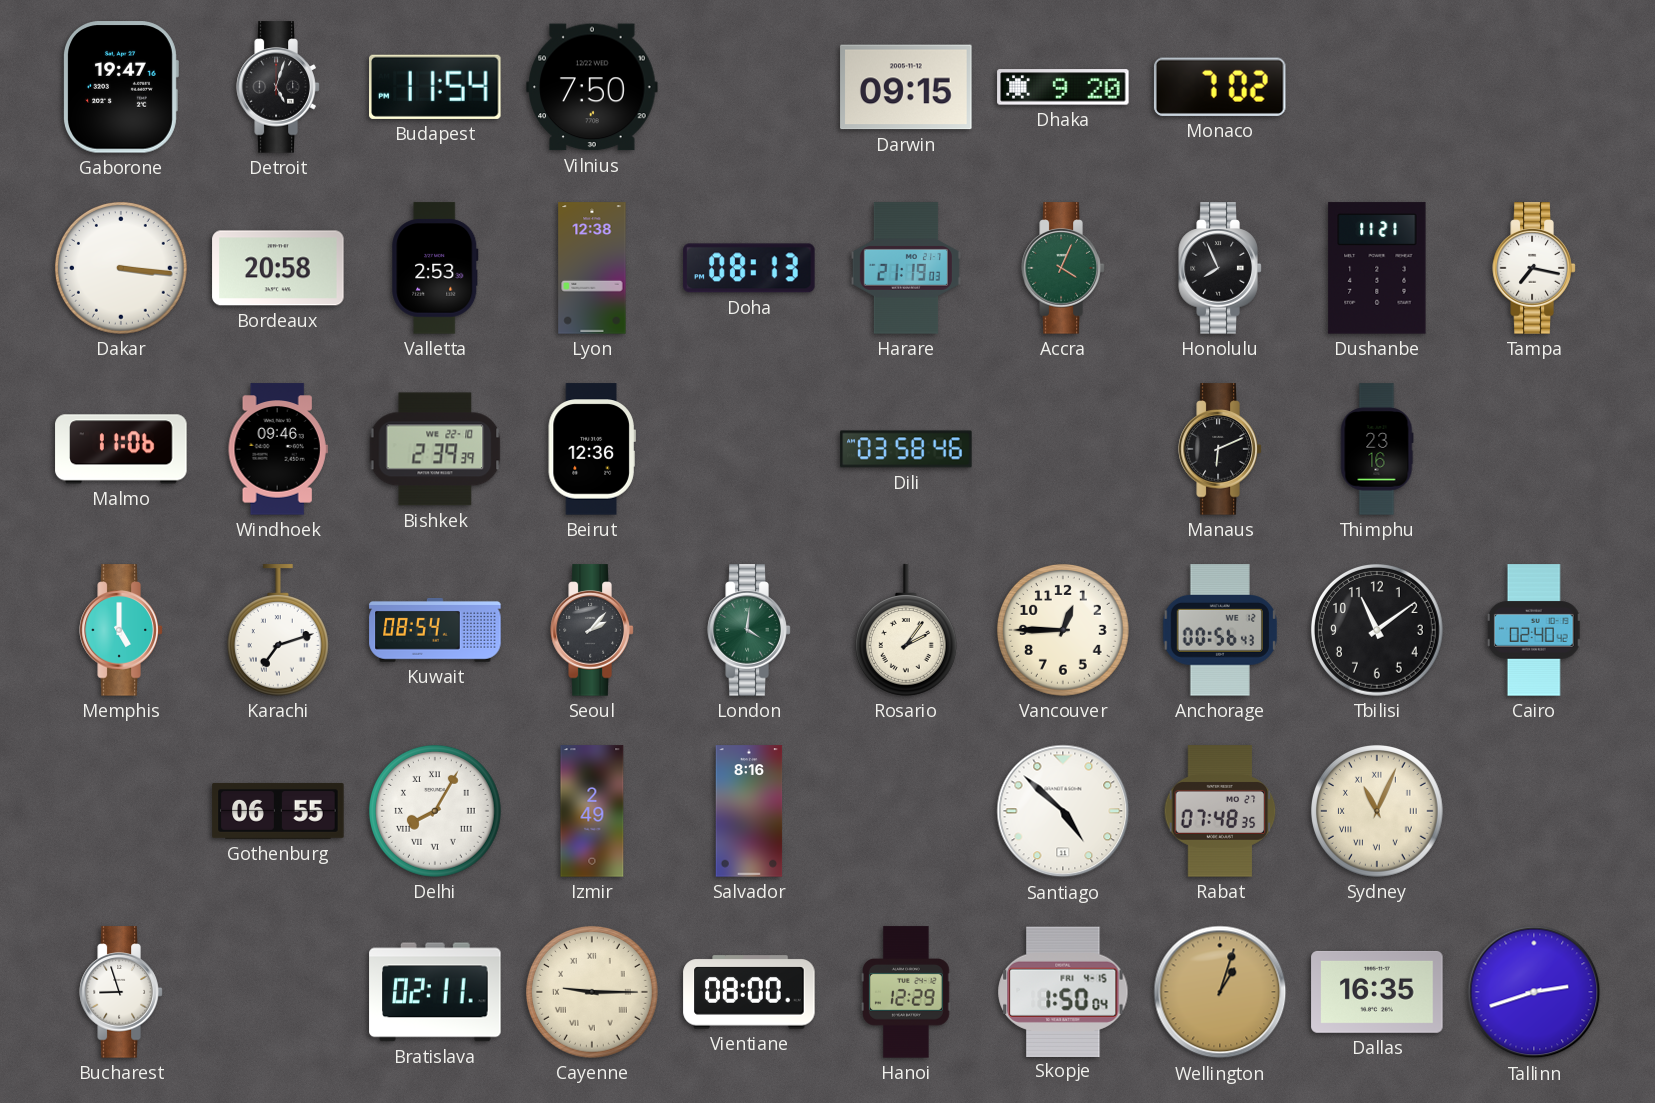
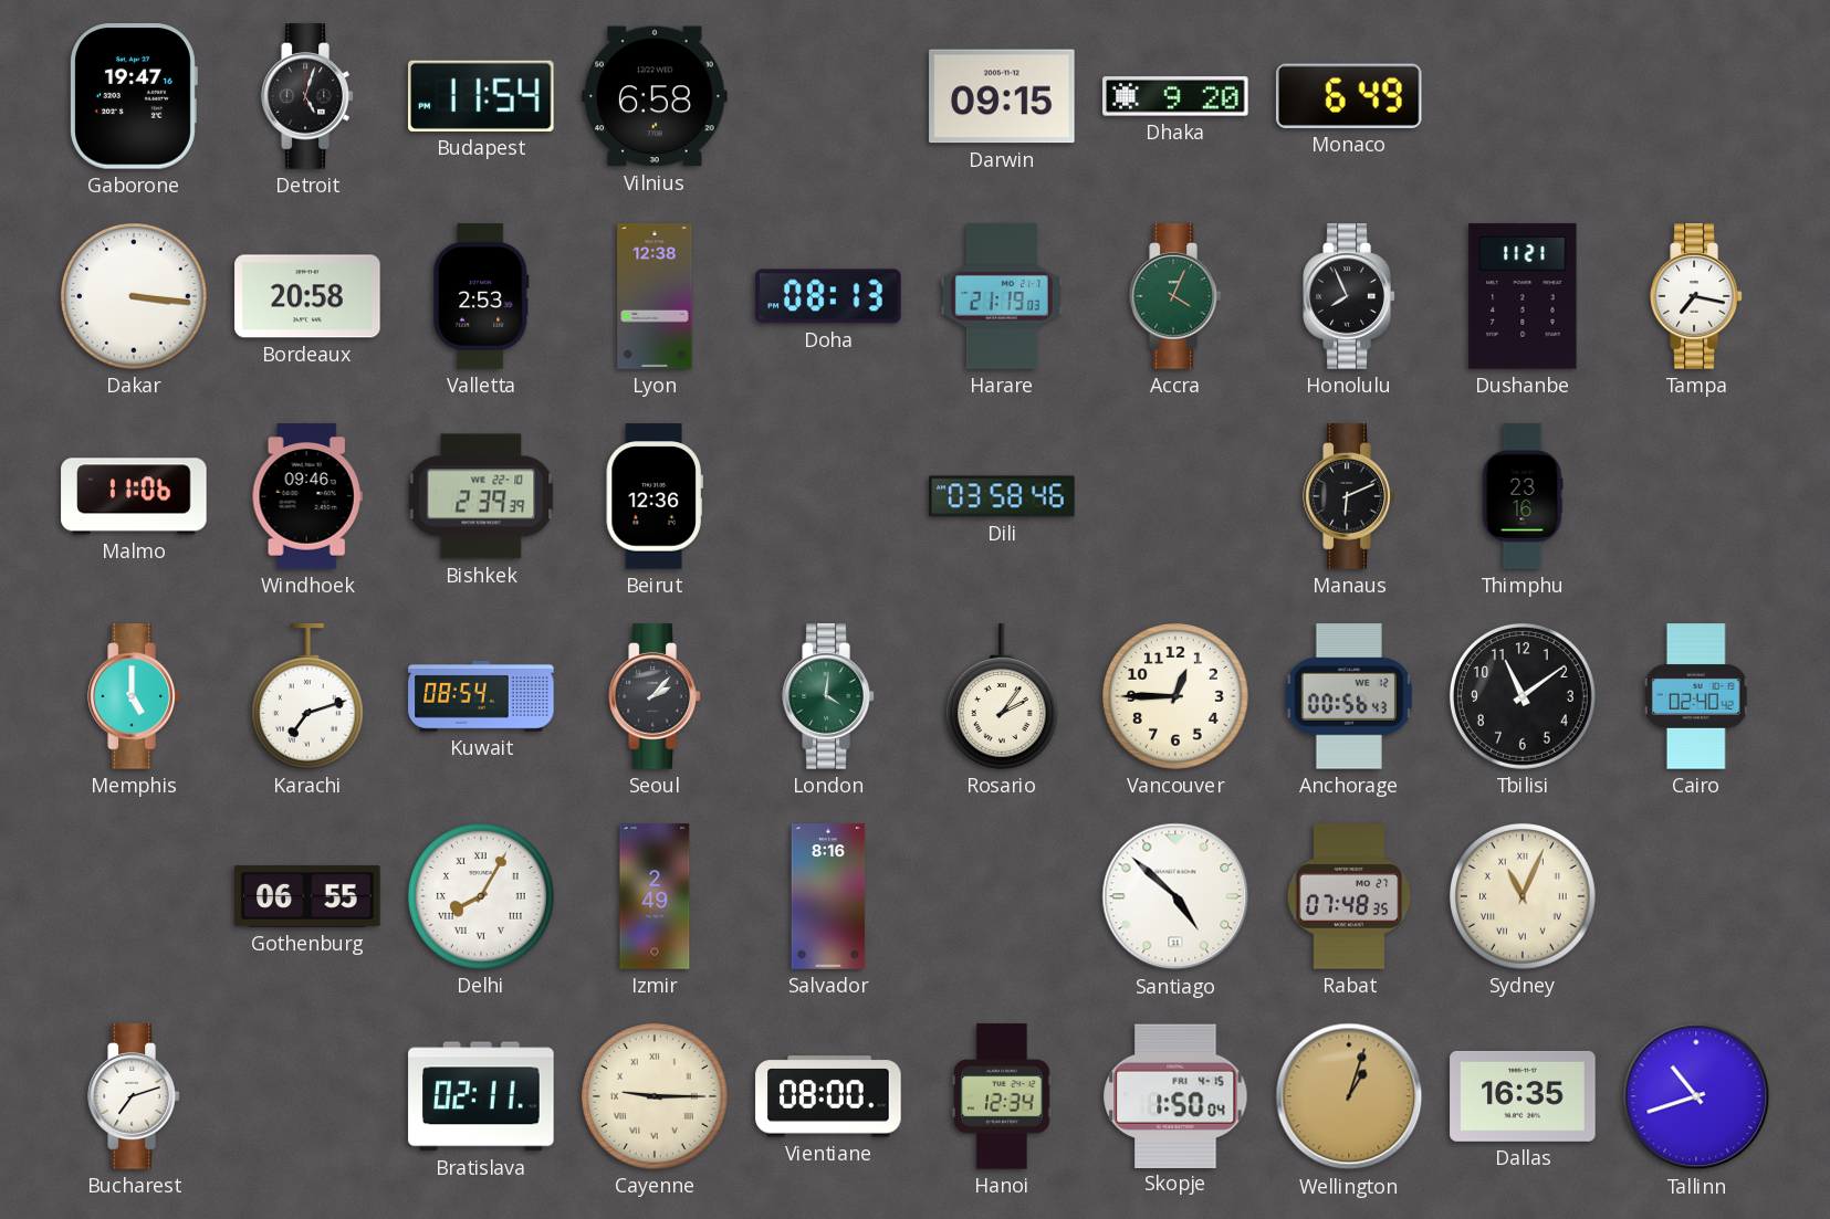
Vilnius: 7:50 -> 6:58
Monaco: 7:02 -> 6:49
Bucharest: 8:57 -> 7:12
Hanoi: 12:29 -> 12:34
Tallinn: 2:42 -> 10:42
